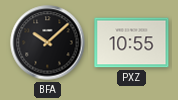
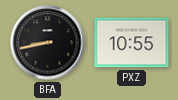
BFA: 10:08 -> 8:43
